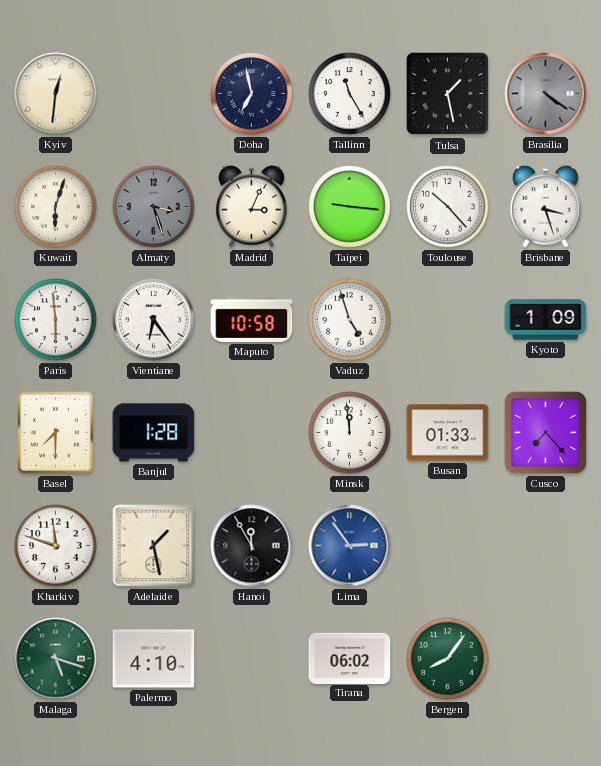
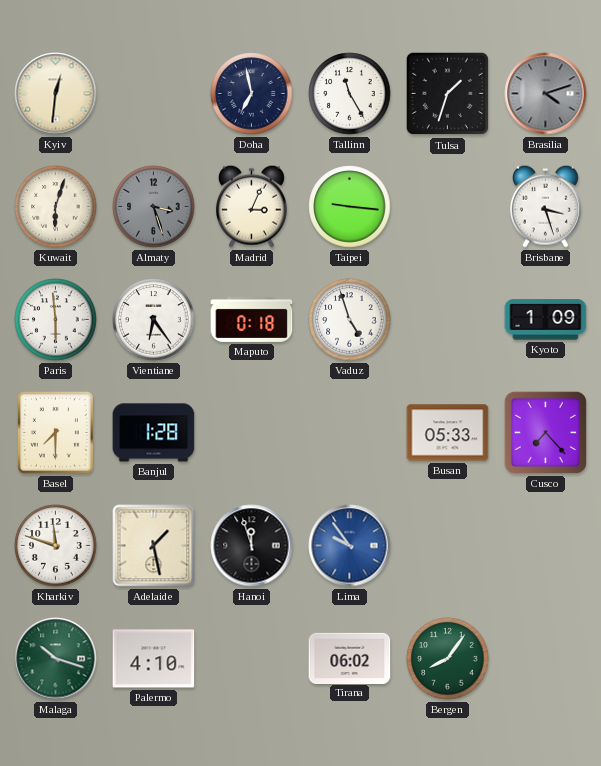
Tulsa: 1:28 -> 1:33
Brasilia: 4:21 -> 4:12
Toulouse: 10:23 -> none
Maputo: 10:58 -> 0:18
Minsk: 11:59 -> none
Busan: 01:33 -> 05:33
Hanoi: 11:55 -> 11:57
Lima: 2:54 -> 9:54
Malaga: 5:18 -> 10:18
